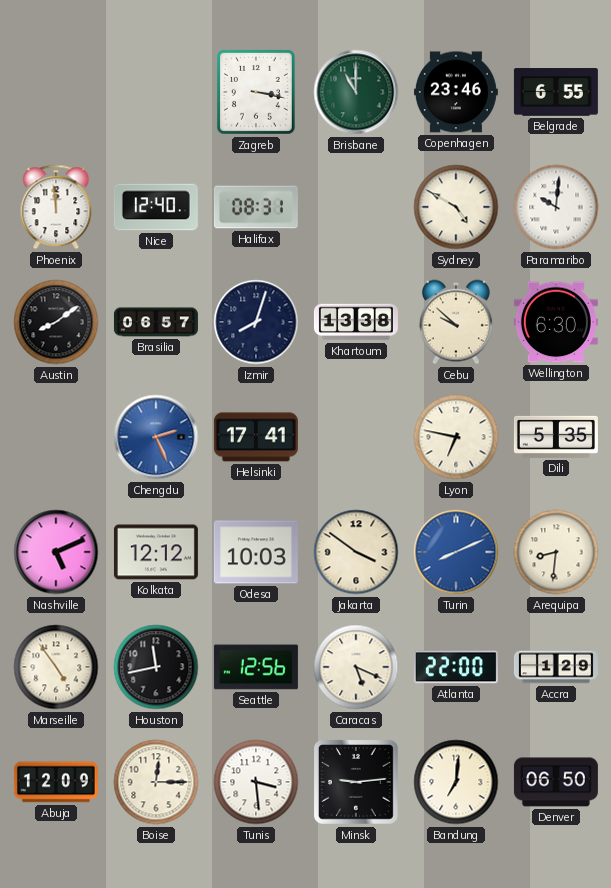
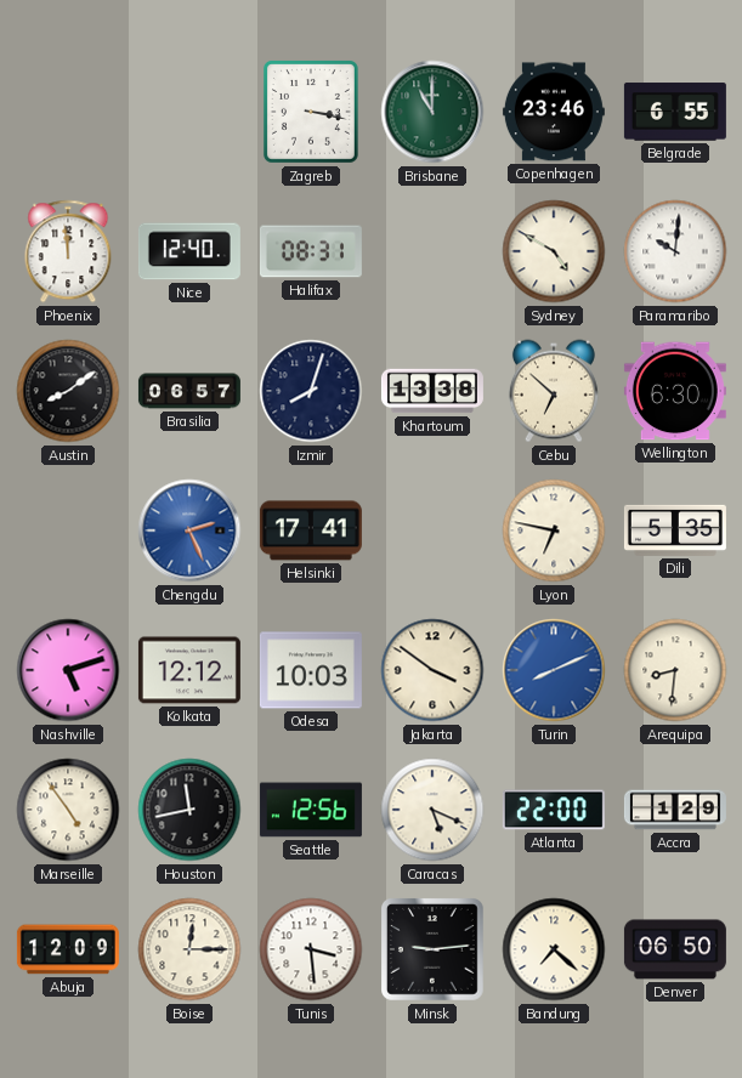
Cebu: 9:52 -> 6:52
Nashville: 5:11 -> 5:12
Bandung: 7:01 -> 7:22
